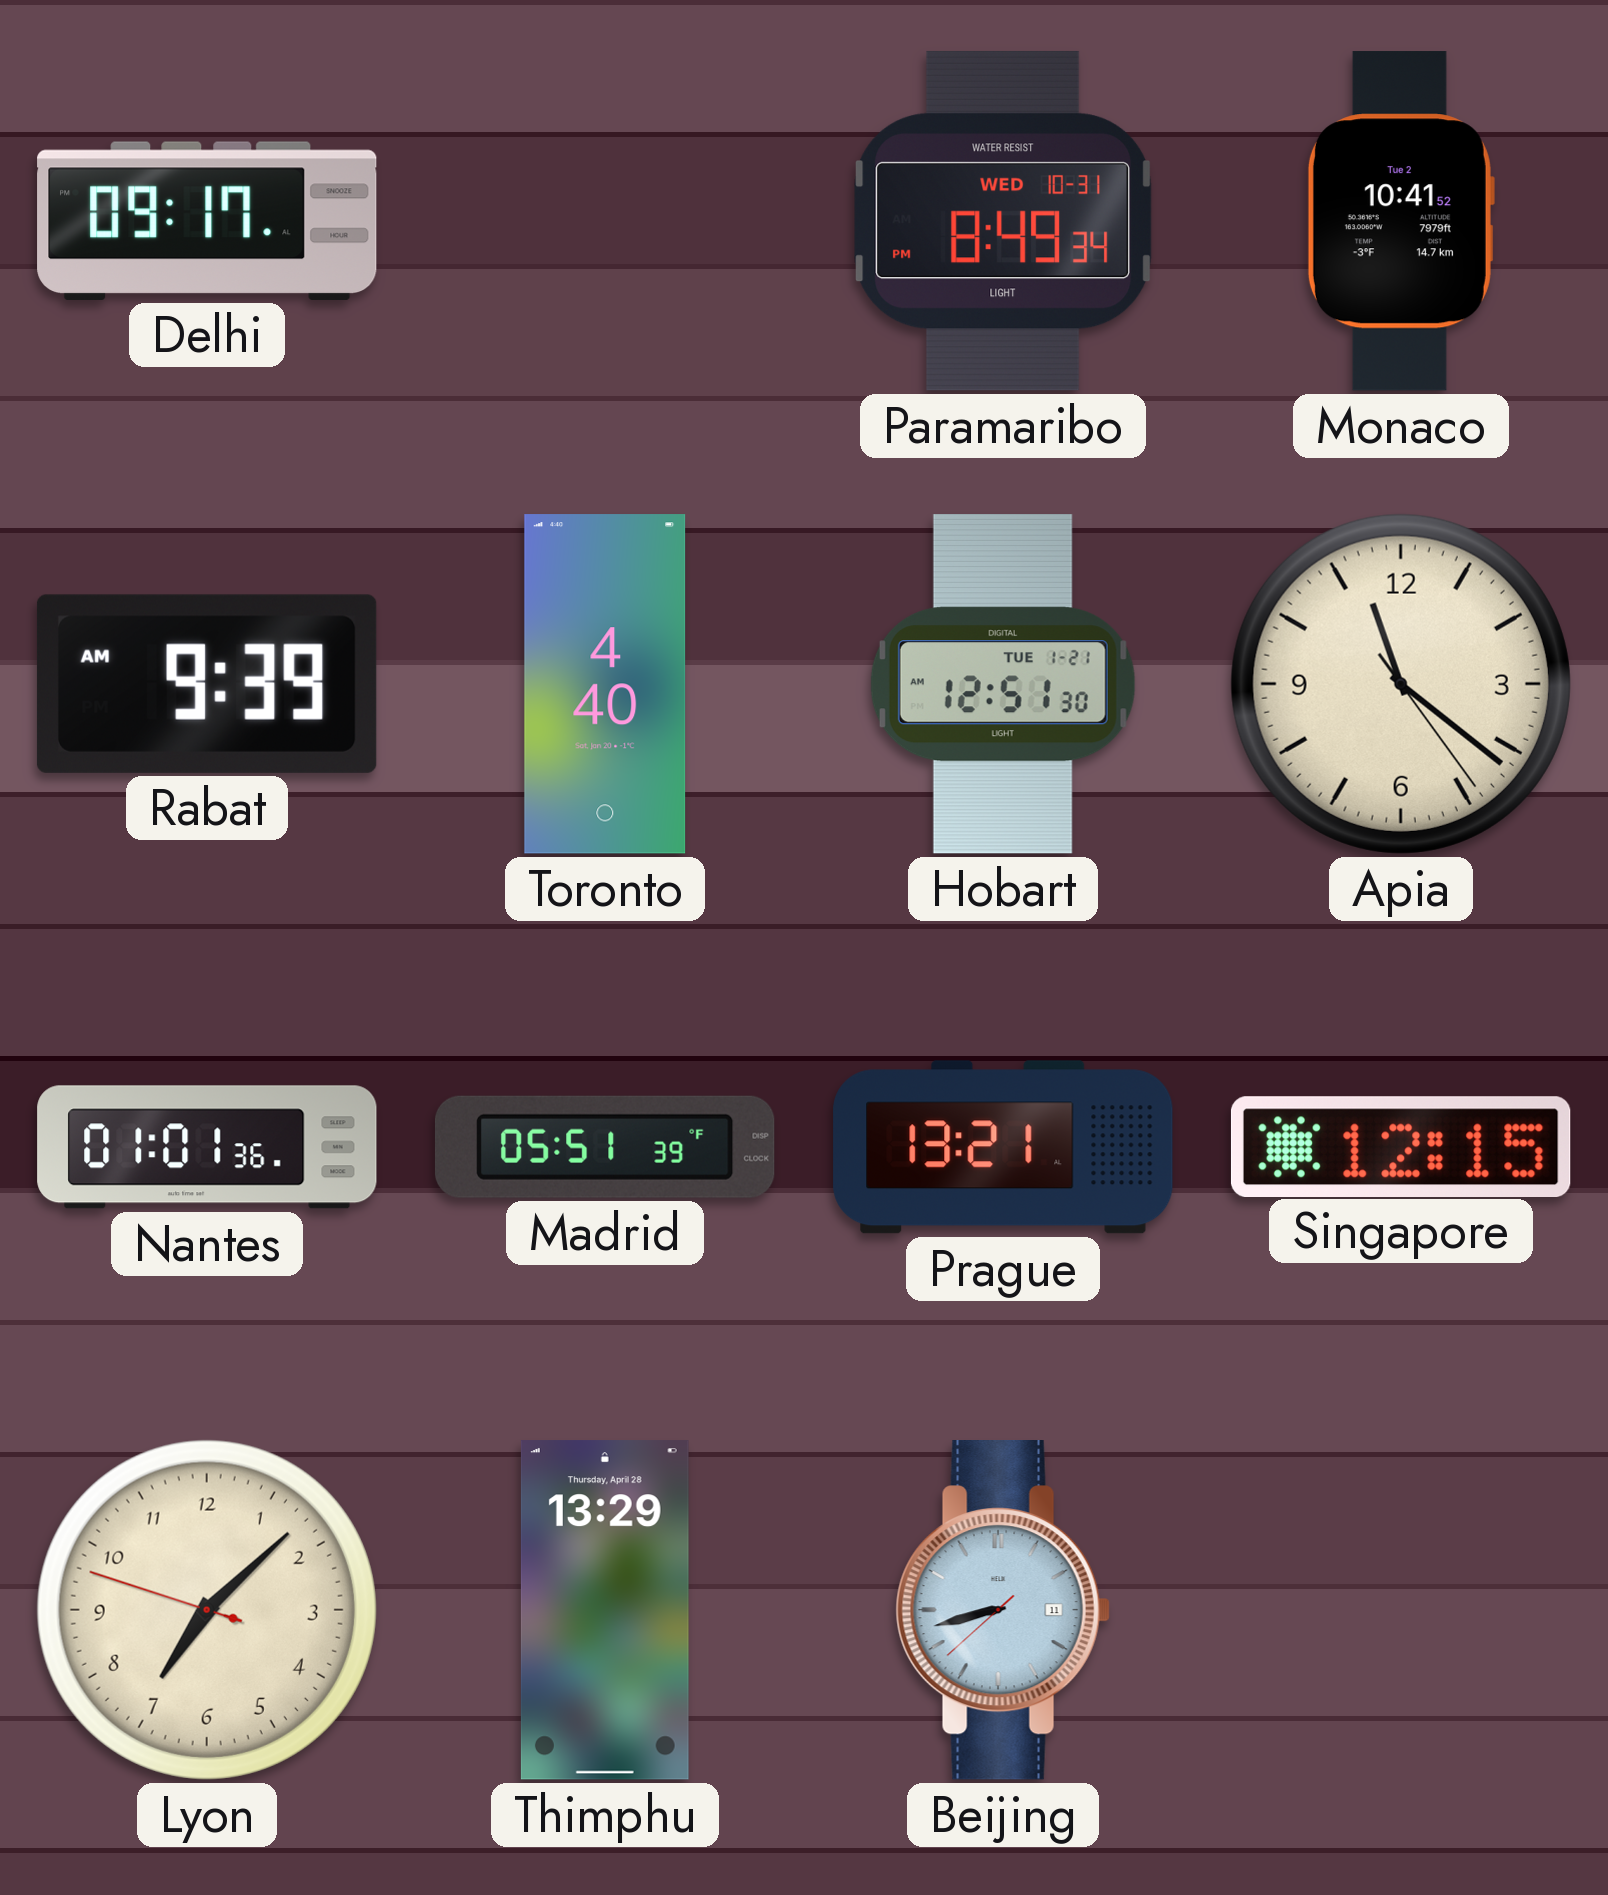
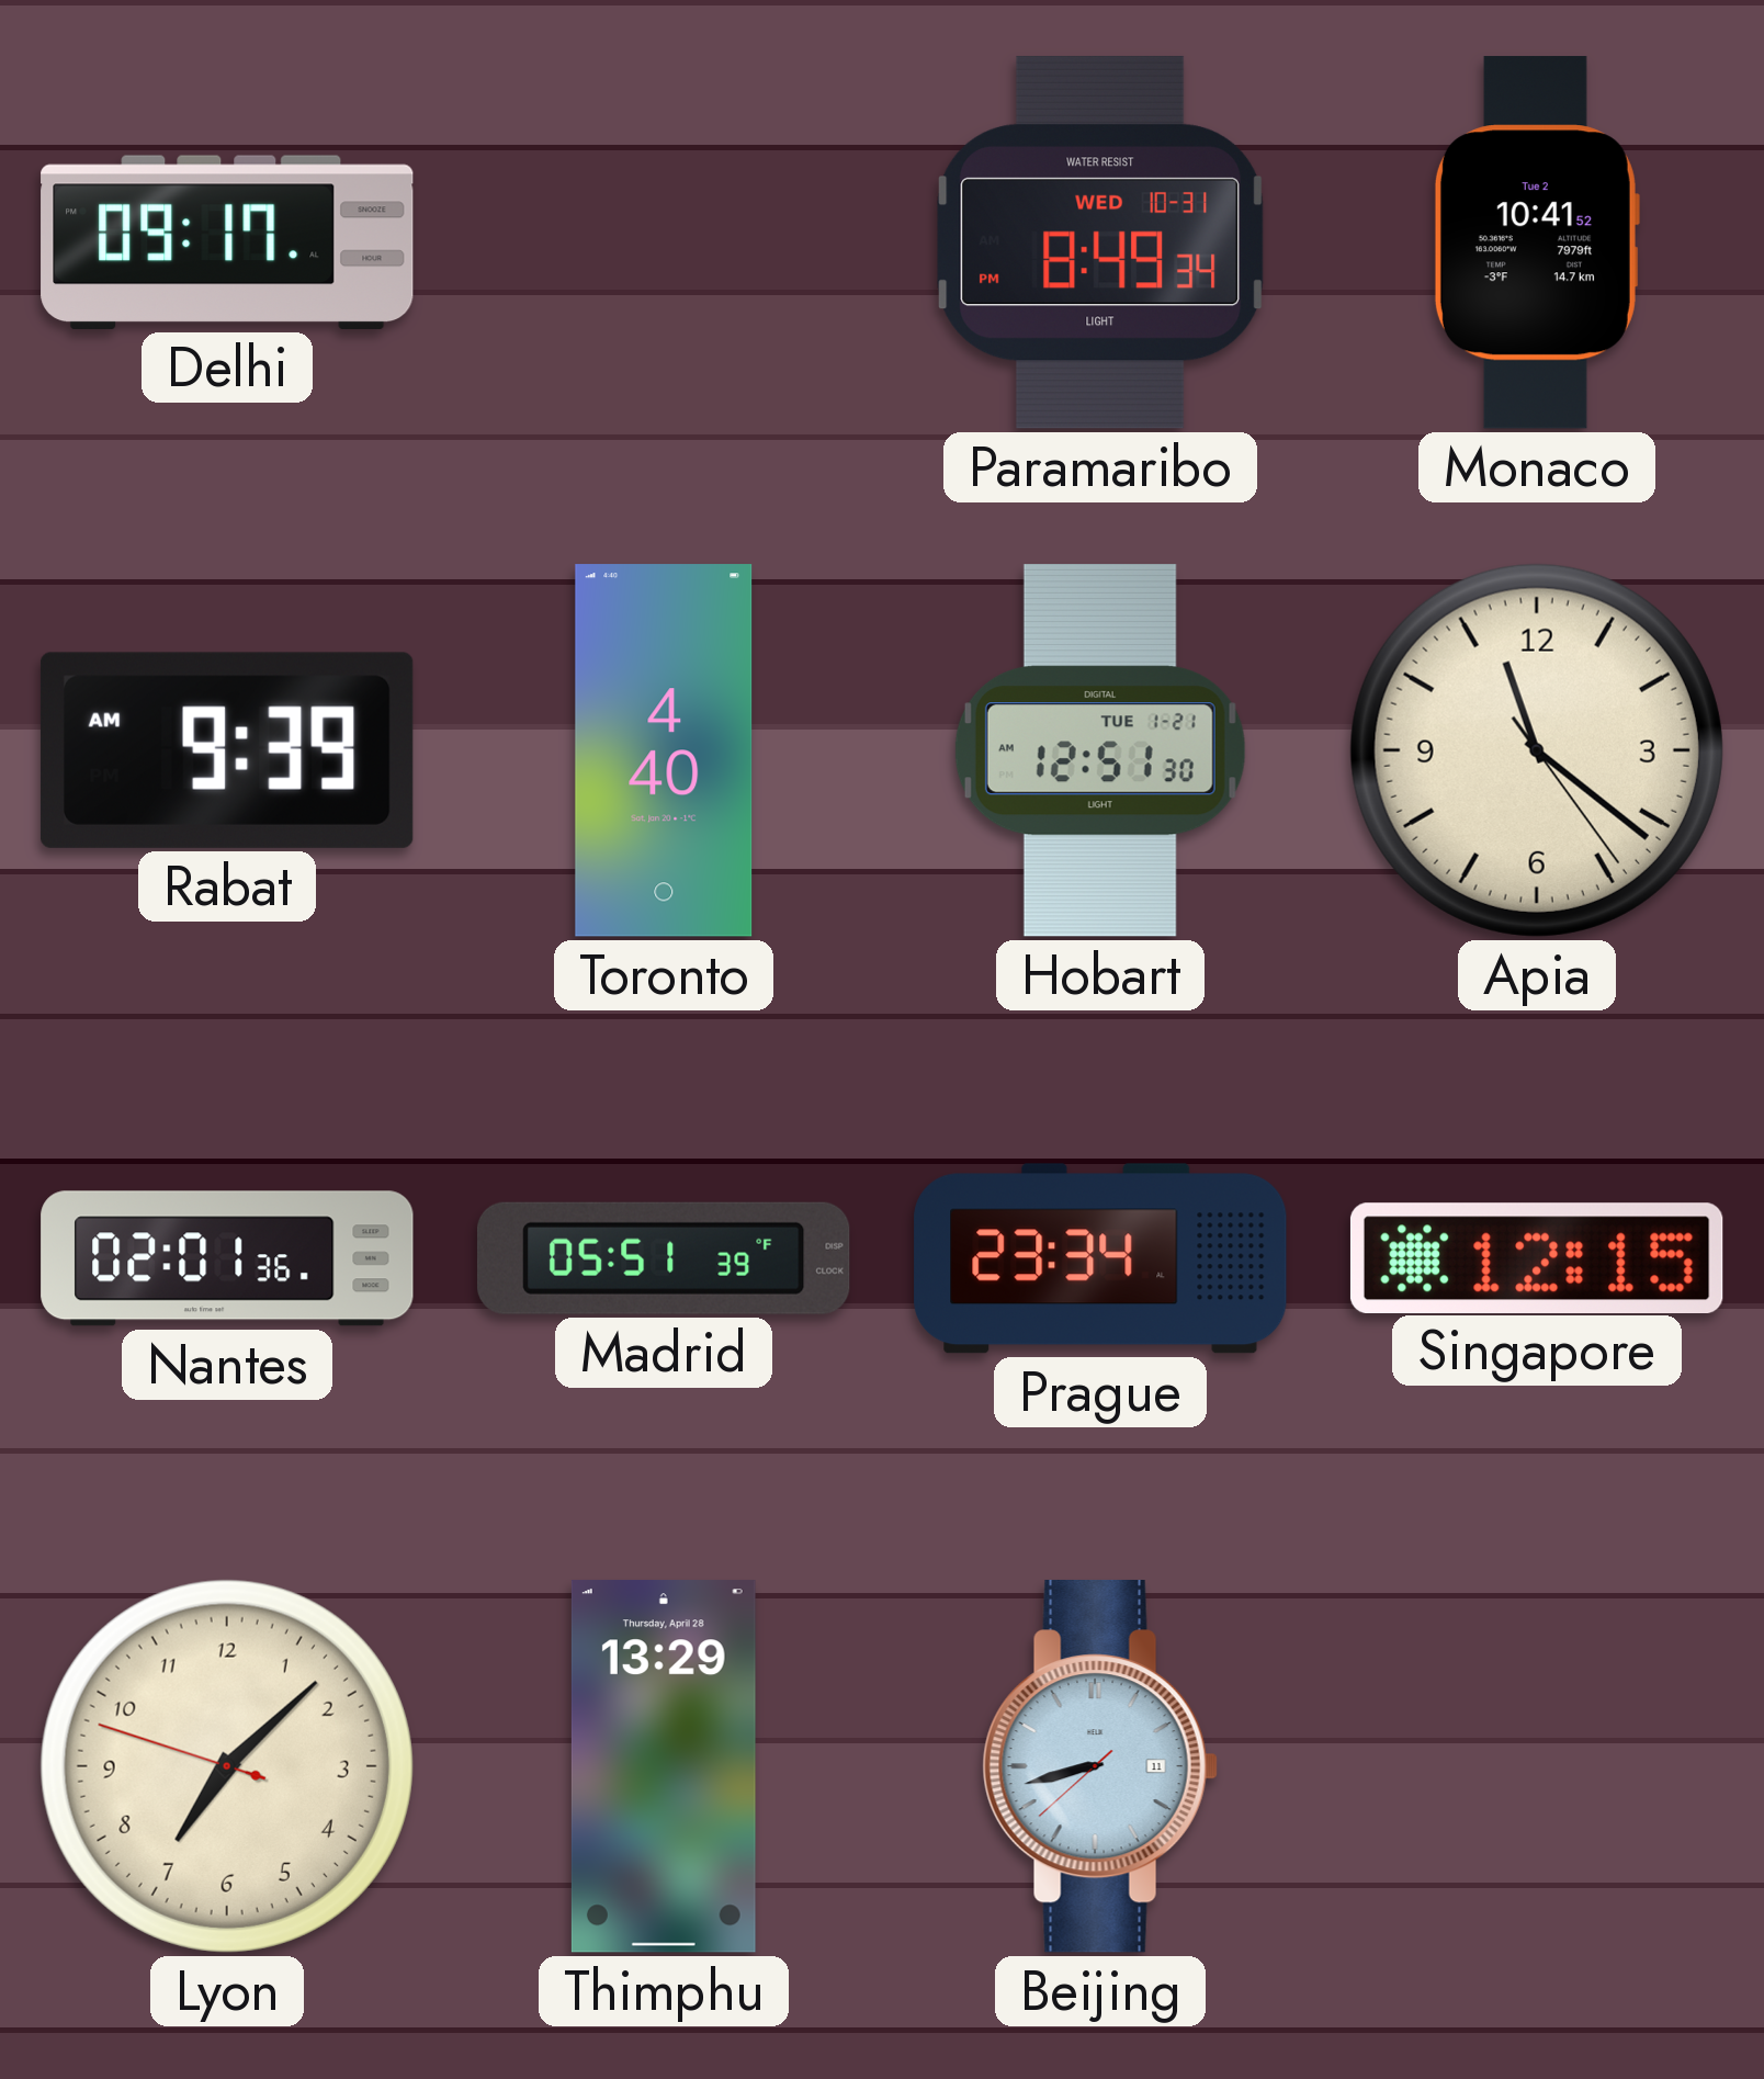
Nantes: 01:01 -> 02:01
Prague: 13:21 -> 23:34
